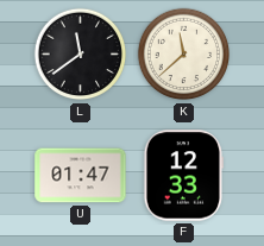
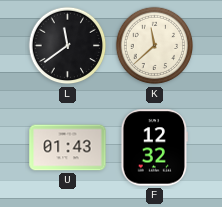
U: 01:47 -> 01:43
F: 12:33 -> 12:32
